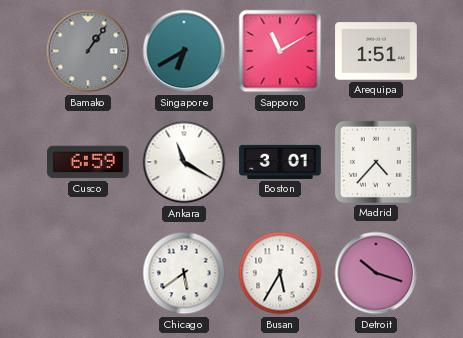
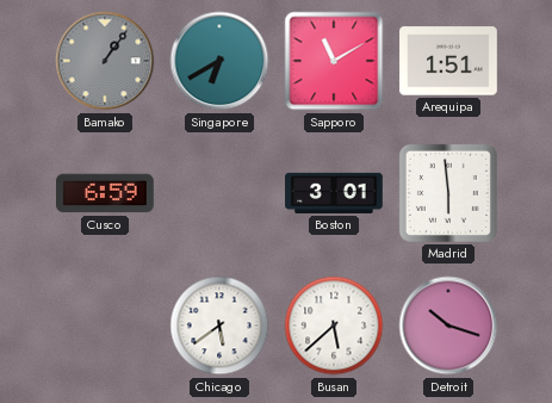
Ankara: 11:20 -> none
Madrid: 4:37 -> 5:59
Busan: 5:35 -> 5:38
